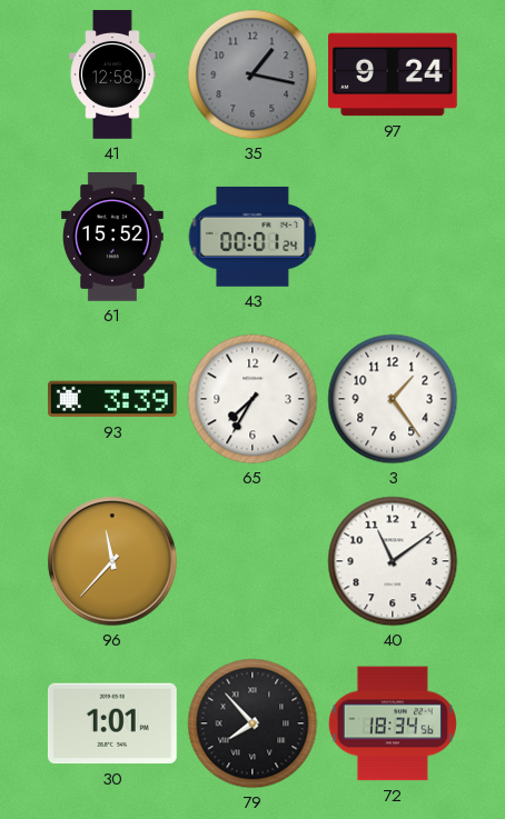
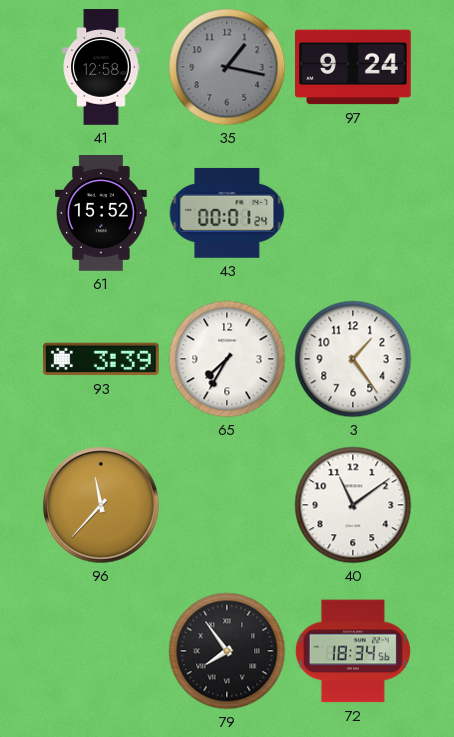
30: 1:01 -> none
79: 7:53 -> 7:54
